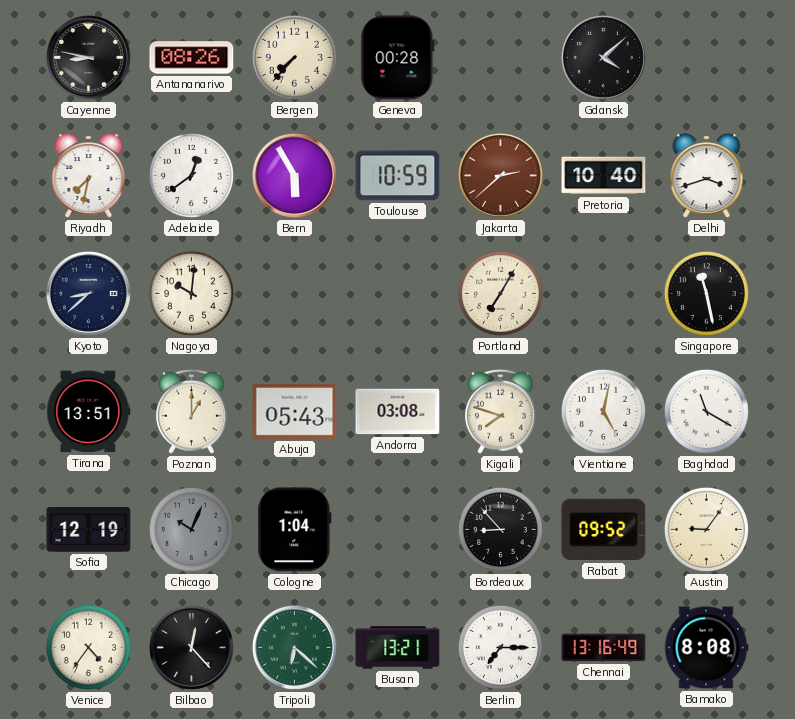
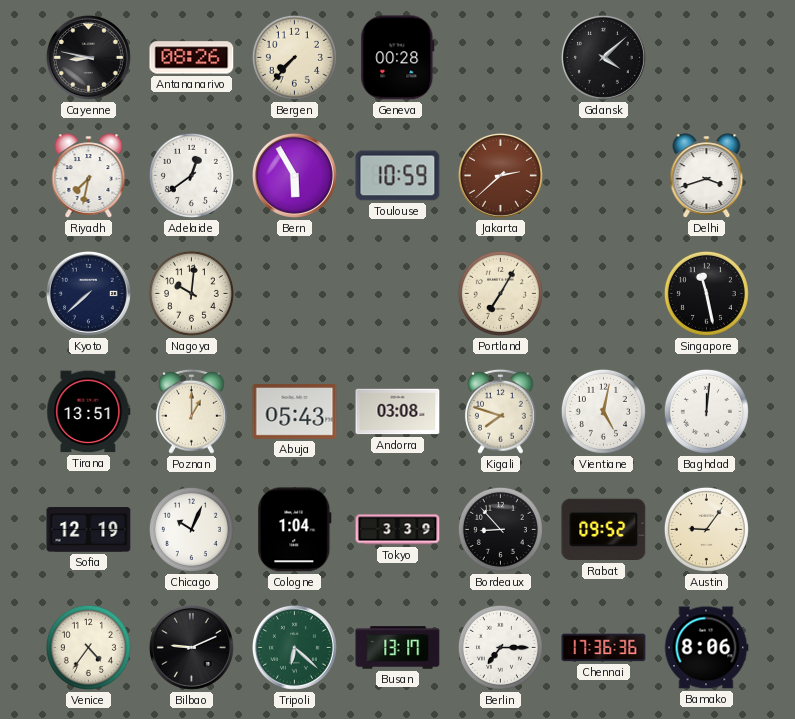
Pretoria: 10:40 -> none
Kyoto: 8:38 -> 7:38
Baghdad: 11:20 -> 12:01
Chicago dial: grey -> white
Tokyo: none -> 3:39
Bilbao: 12:23 -> 9:11
Busan: 13:21 -> 13:17
Chennai: 13:16 -> 17:36
Bamako: 8:08 -> 8:06
